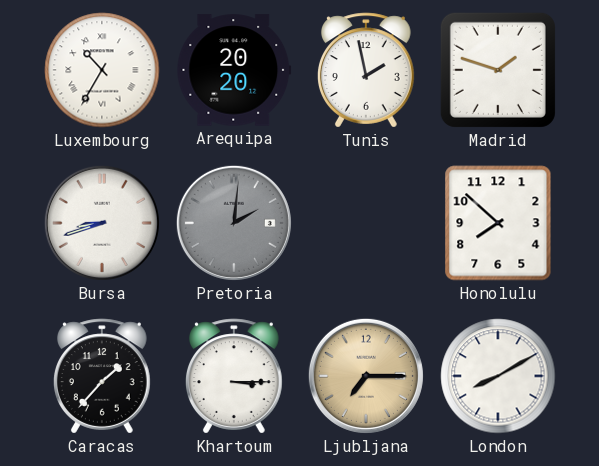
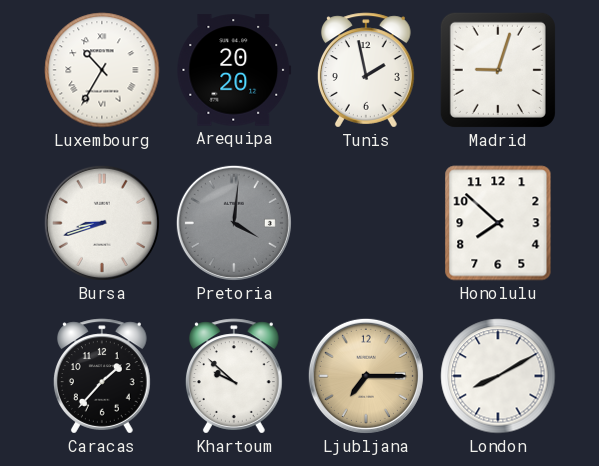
Madrid: 1:48 -> 9:03
Pretoria: 2:01 -> 4:01
Khartoum: 3:15 -> 9:52
